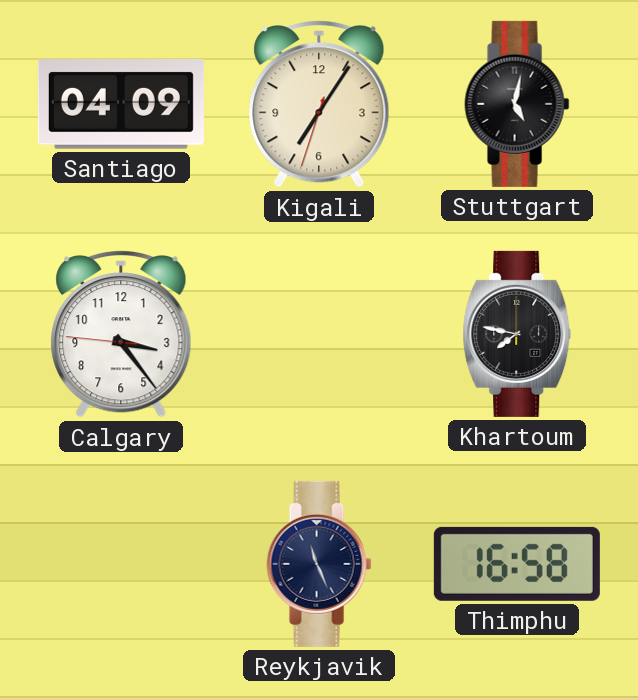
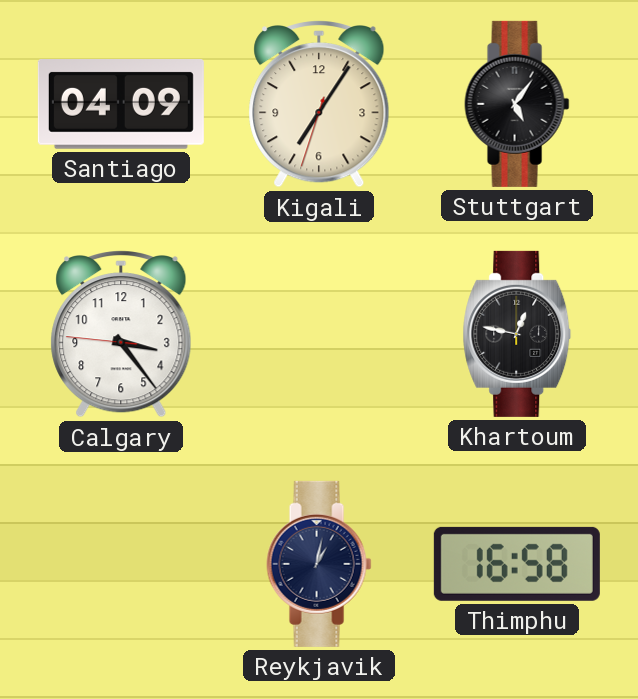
Stuttgart: 5:02 -> 5:06
Khartoum: 7:47 -> 12:47
Reykjavik: 11:26 -> 1:02
